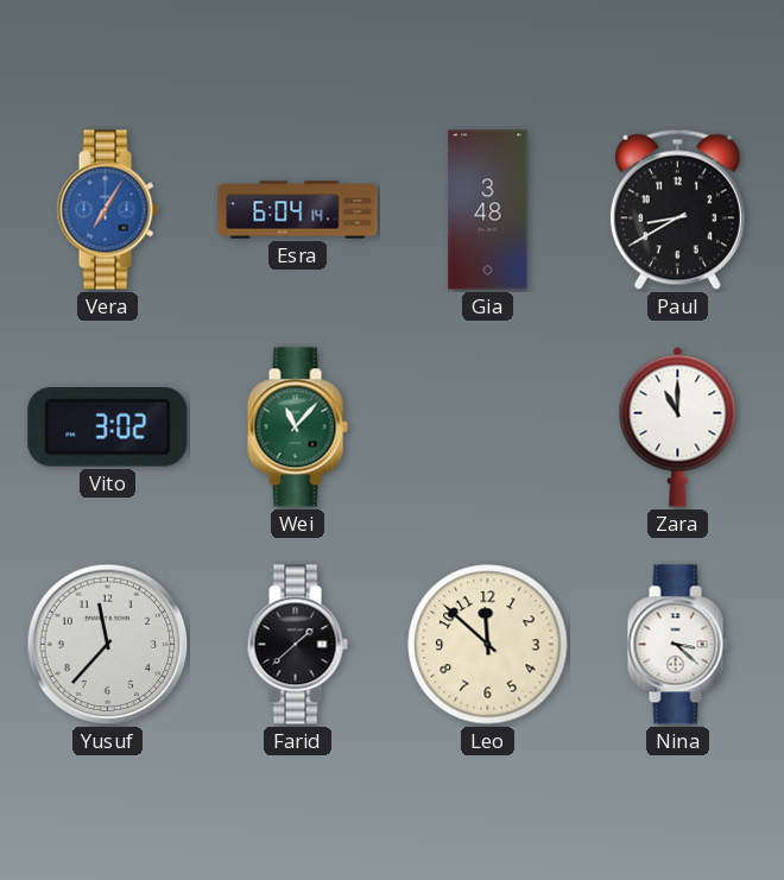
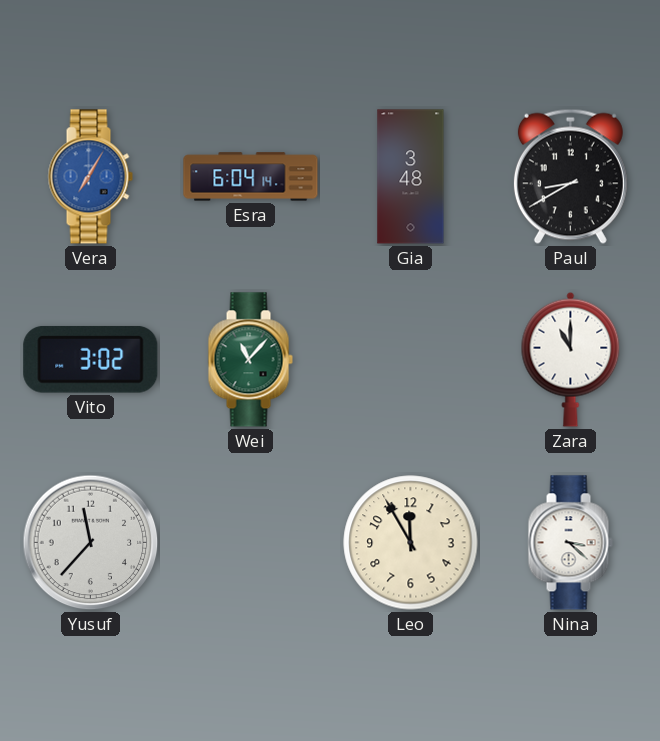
Farid: 1:38 -> none
Leo: 11:52 -> 11:55
